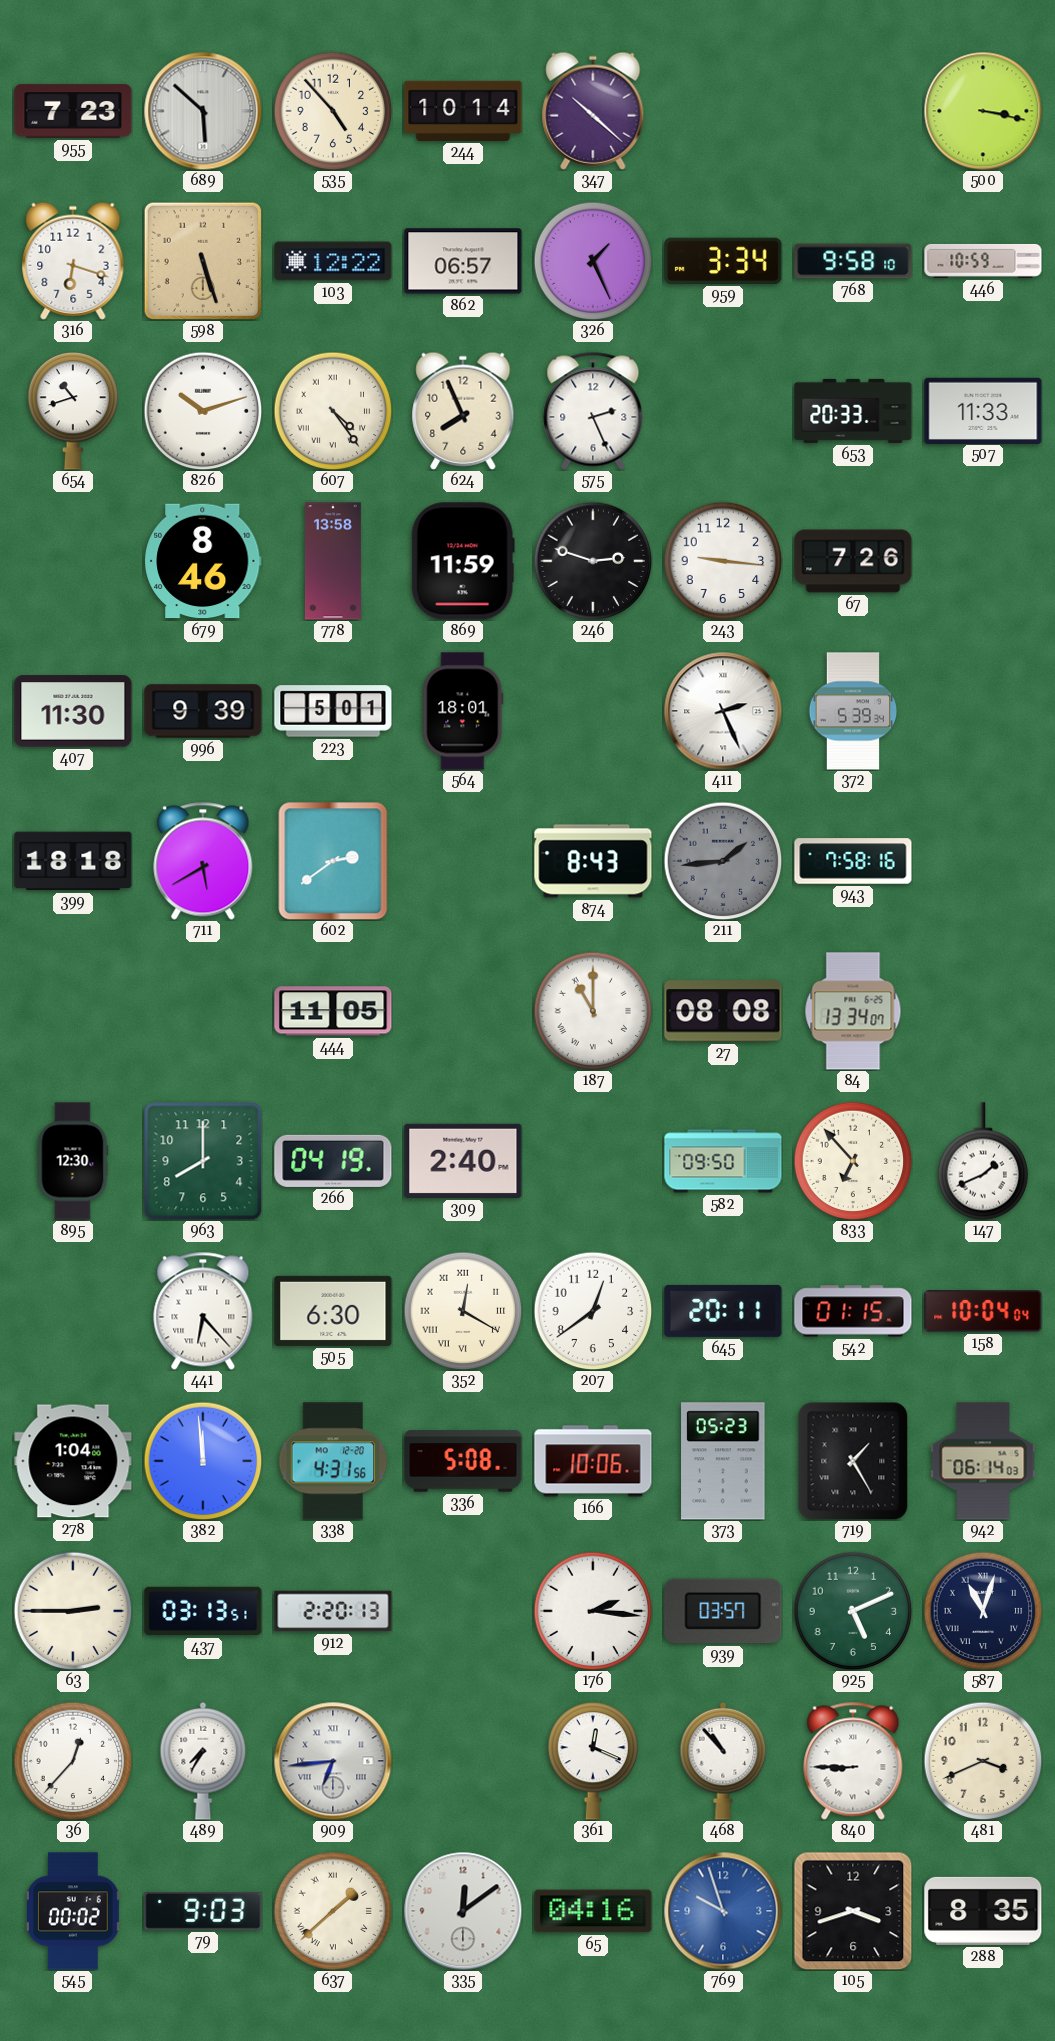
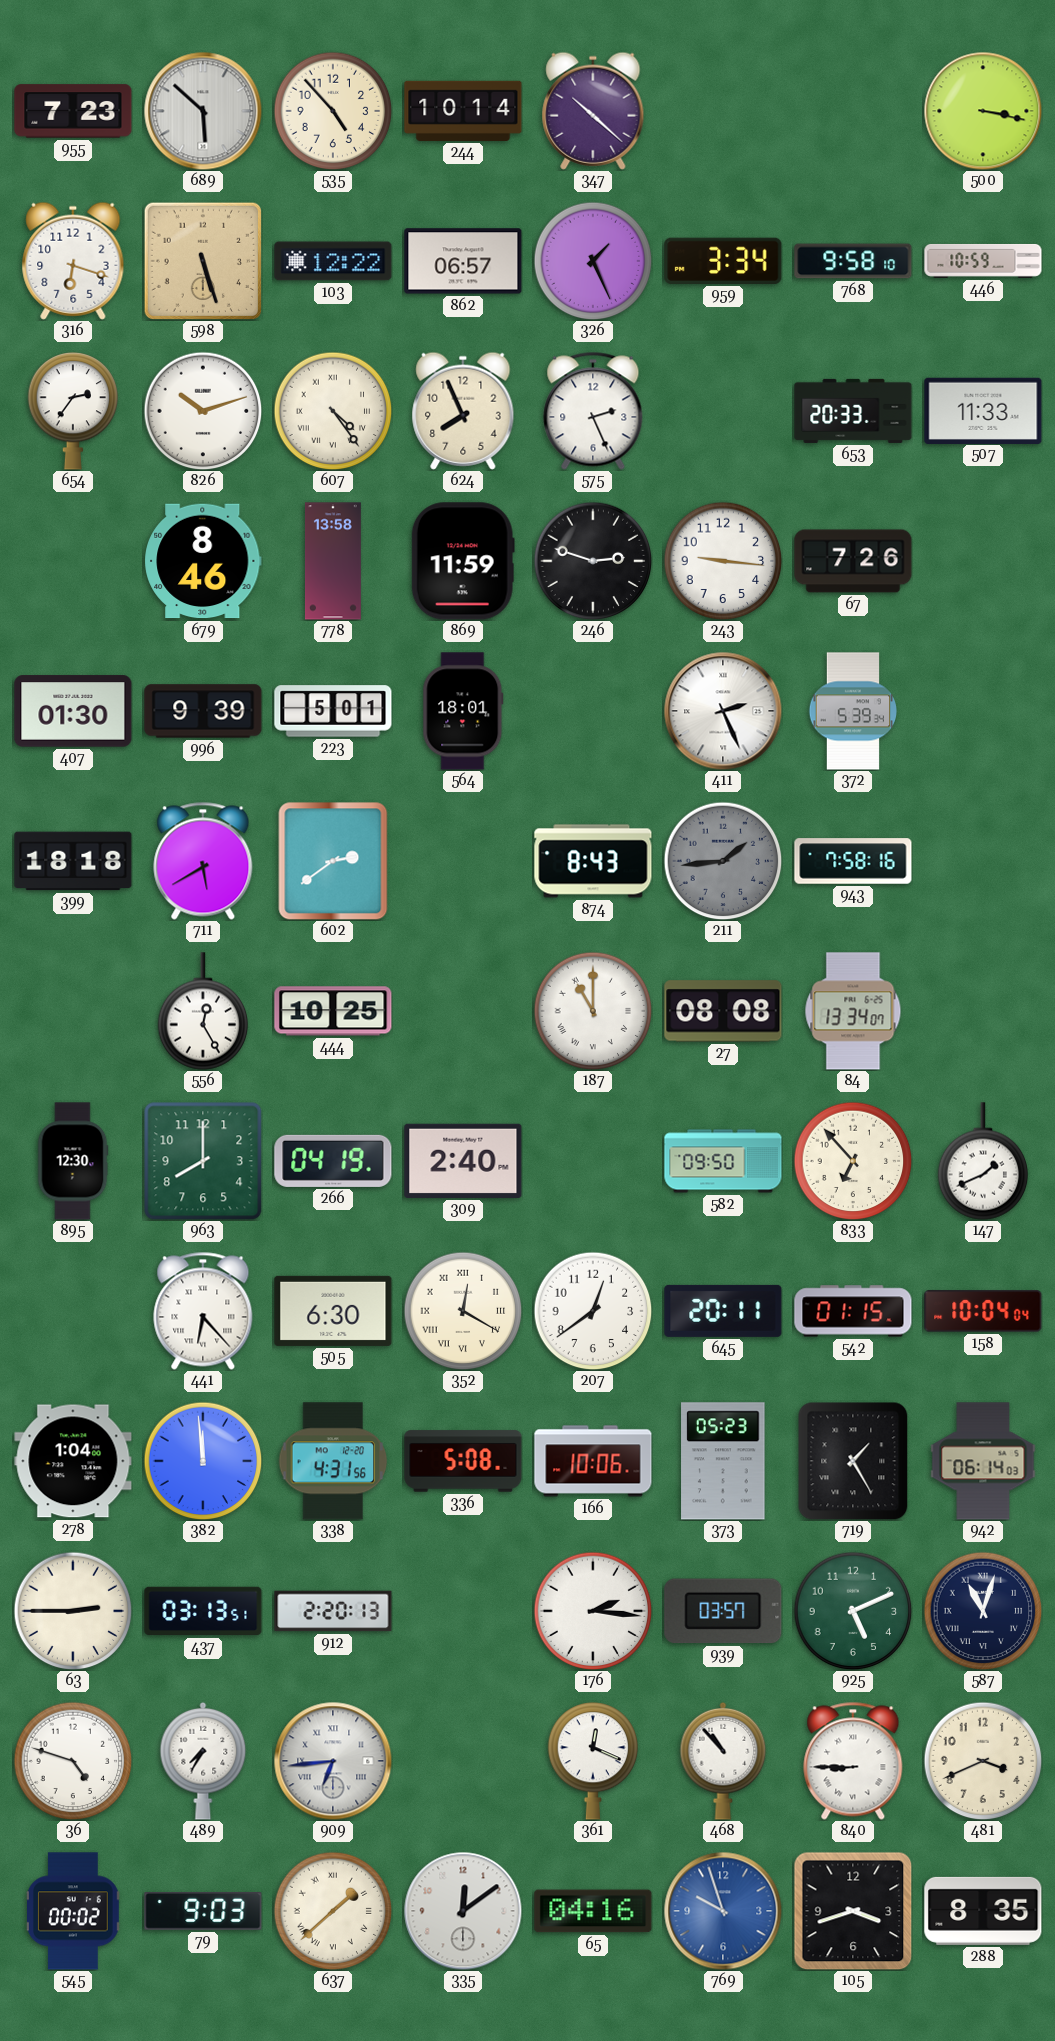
654: 10:42 -> 2:36
407: 11:30 -> 01:30
556: none -> 12:25
444: 11:05 -> 10:25
36: 12:37 -> 4:48
